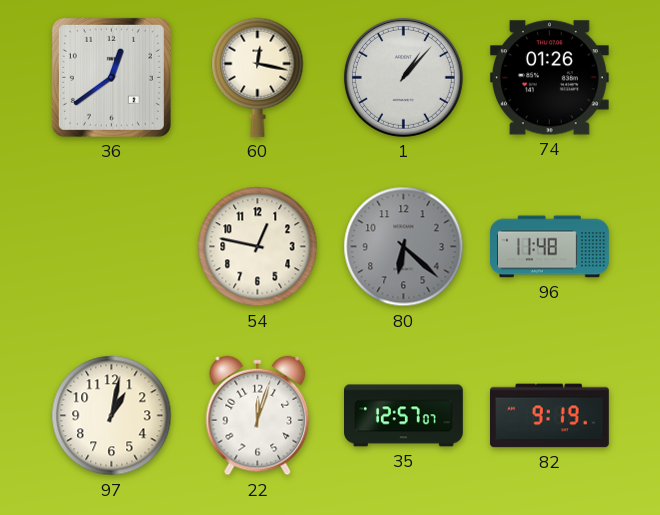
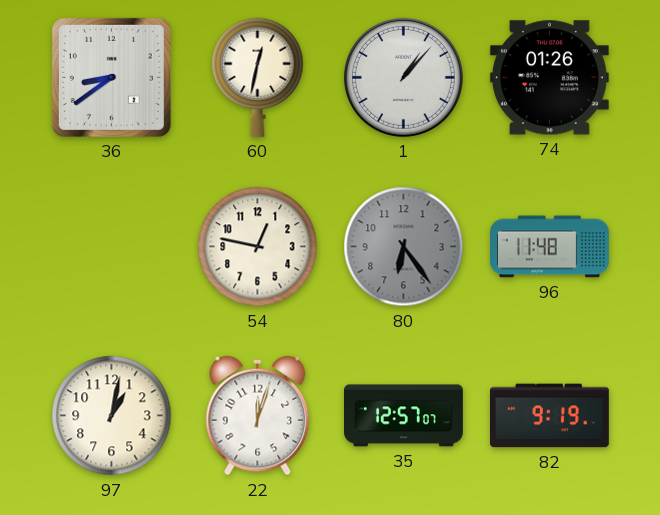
36: 12:39 -> 8:39
60: 12:17 -> 12:32
80: 6:22 -> 6:24
